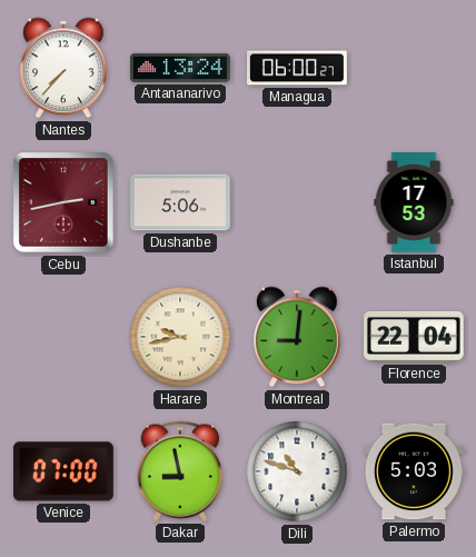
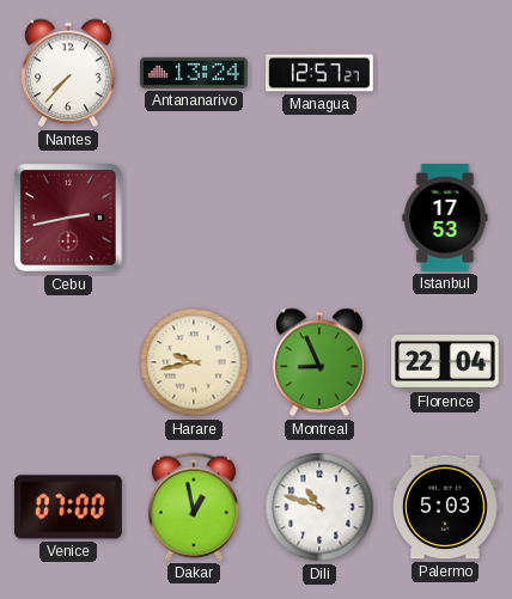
Managua: 06:00 -> 12:57
Dushanbe: 5:06 -> none
Montreal: 9:01 -> 8:56
Dakar: 8:58 -> 12:58
